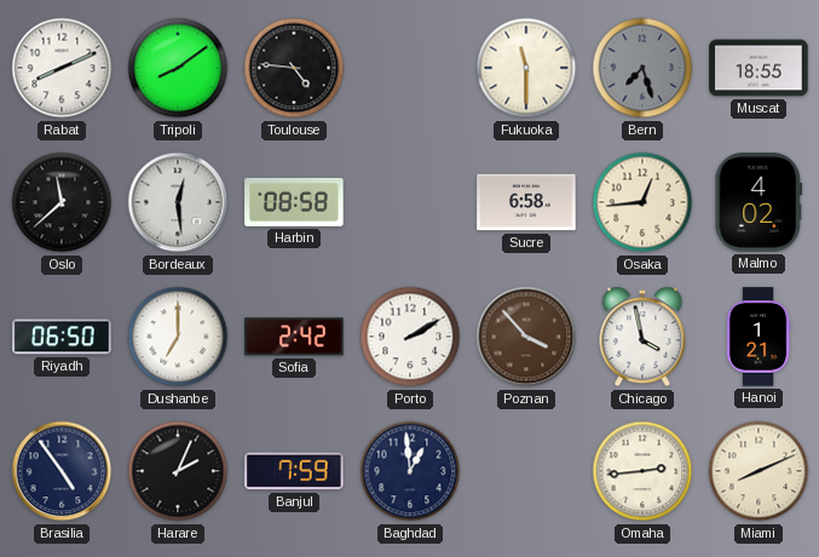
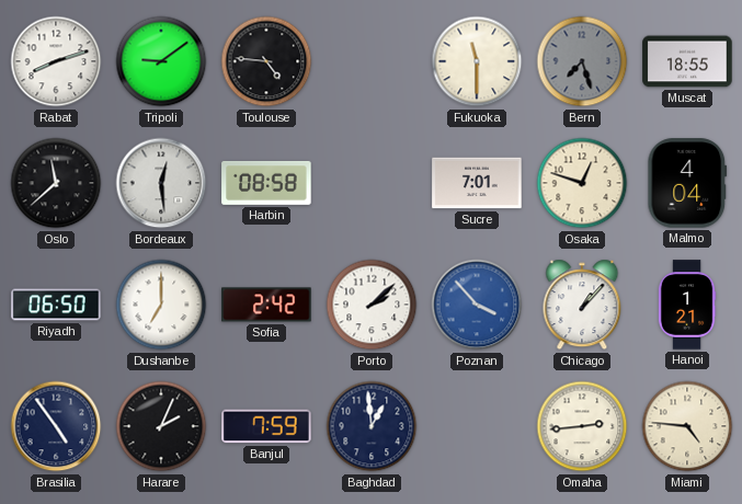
Rabat: 8:11 -> 8:12
Tripoli: 8:09 -> 9:09
Sucre: 6:58 -> 7:01
Osaka: 12:44 -> 12:48
Malmo: 4:02 -> 4:04
Porto: 2:10 -> 2:08
Poznan dial: brown -> blue
Chicago: 3:58 -> 1:07
Miami: 8:11 -> 4:46
